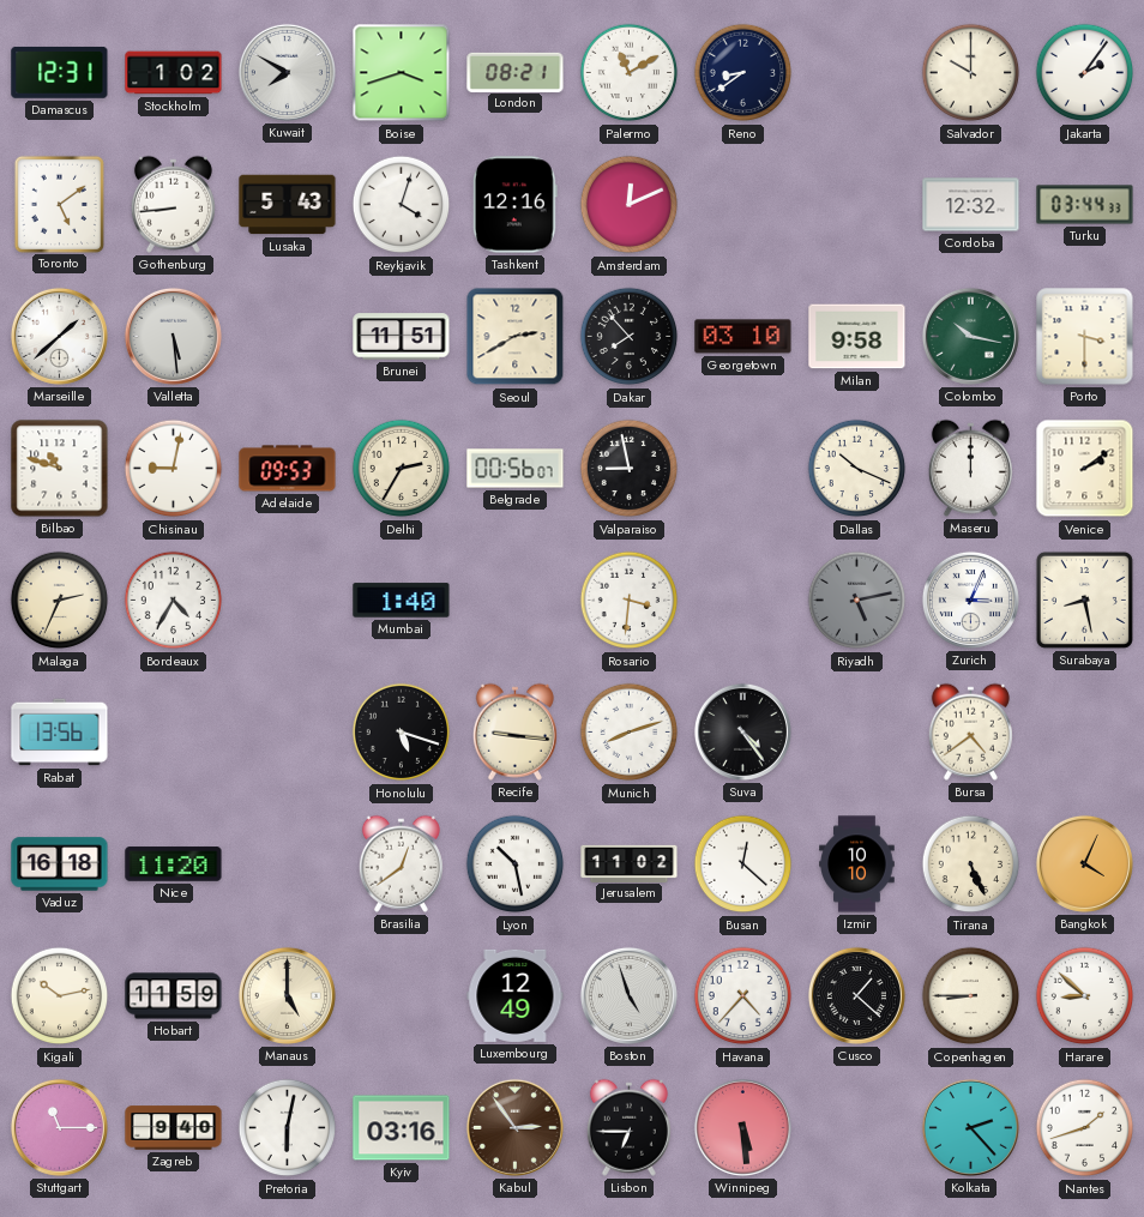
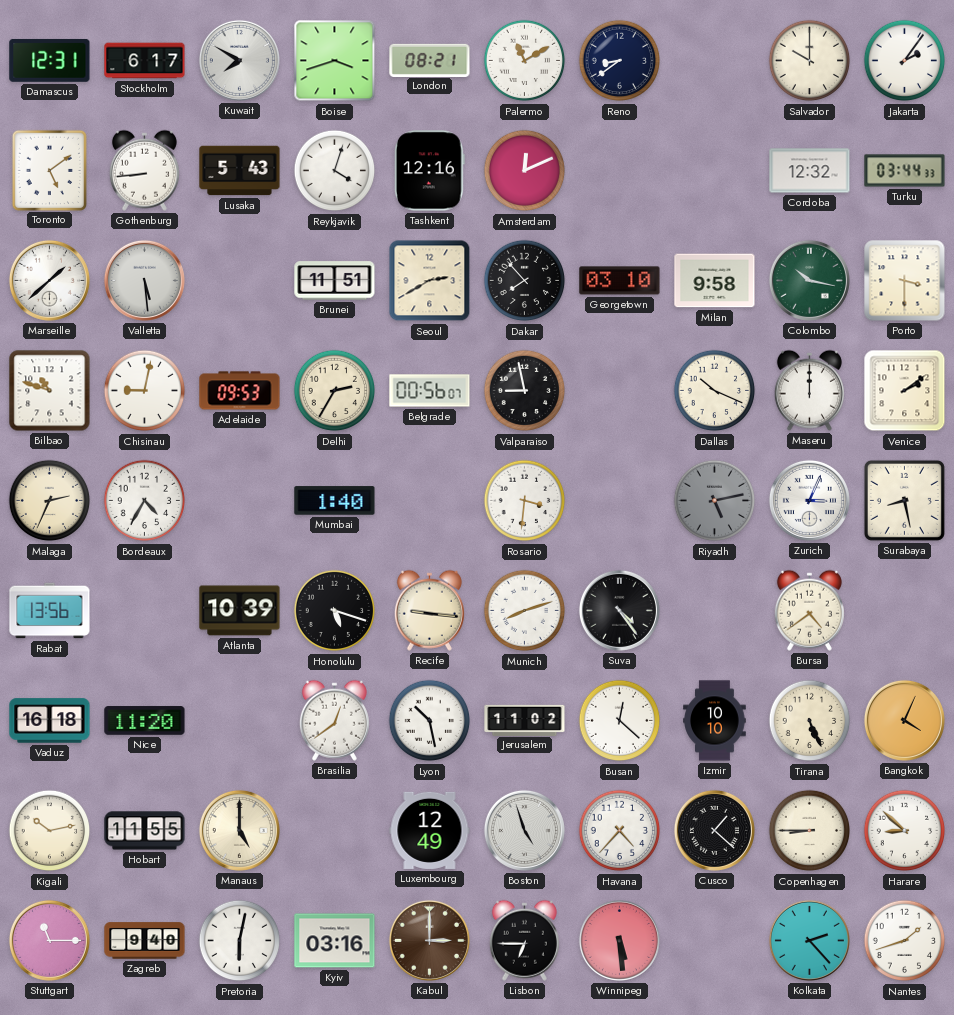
Stockholm: 1:02 -> 6:17
Atlanta: none -> 10:39
Hobart: 11:59 -> 11:55
Kabul: 2:54 -> 3:00
